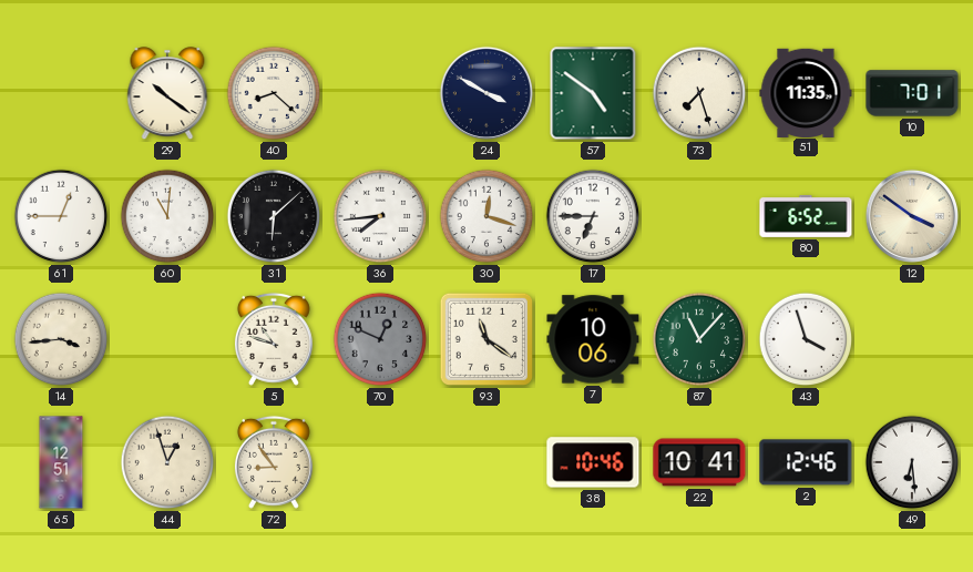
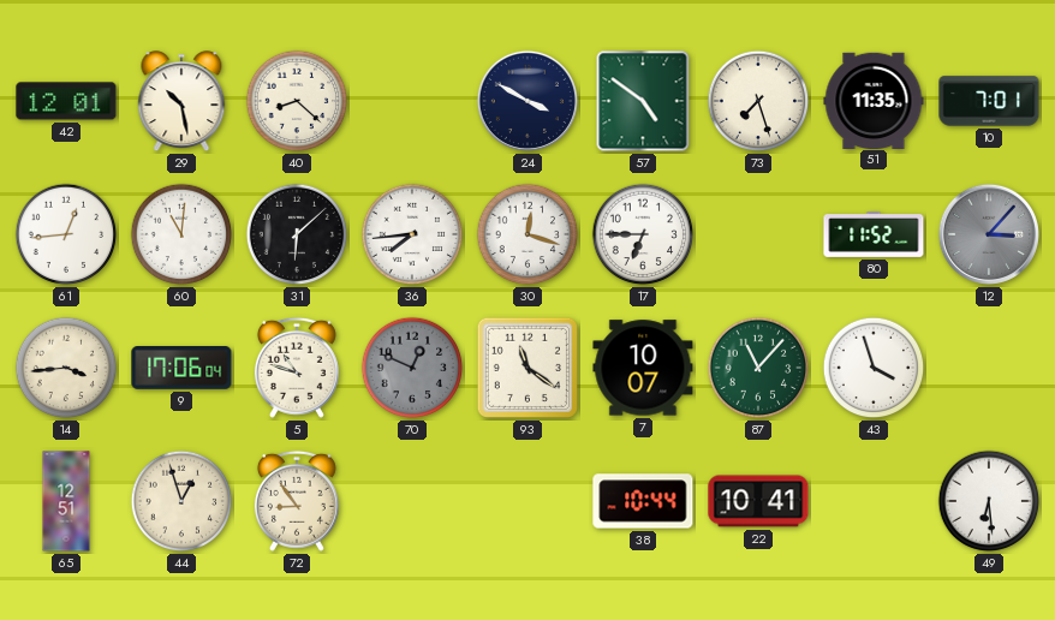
42: none -> 12:01
29: 10:21 -> 10:28
61: 12:45 -> 12:44
80: 6:52 -> 11:52
12: 3:51 -> 3:07
12 dial: cream -> grey
9: none -> 17:06
7: 10:06 -> 10:07
38: 10:46 -> 10:44
2: 12:46 -> none
